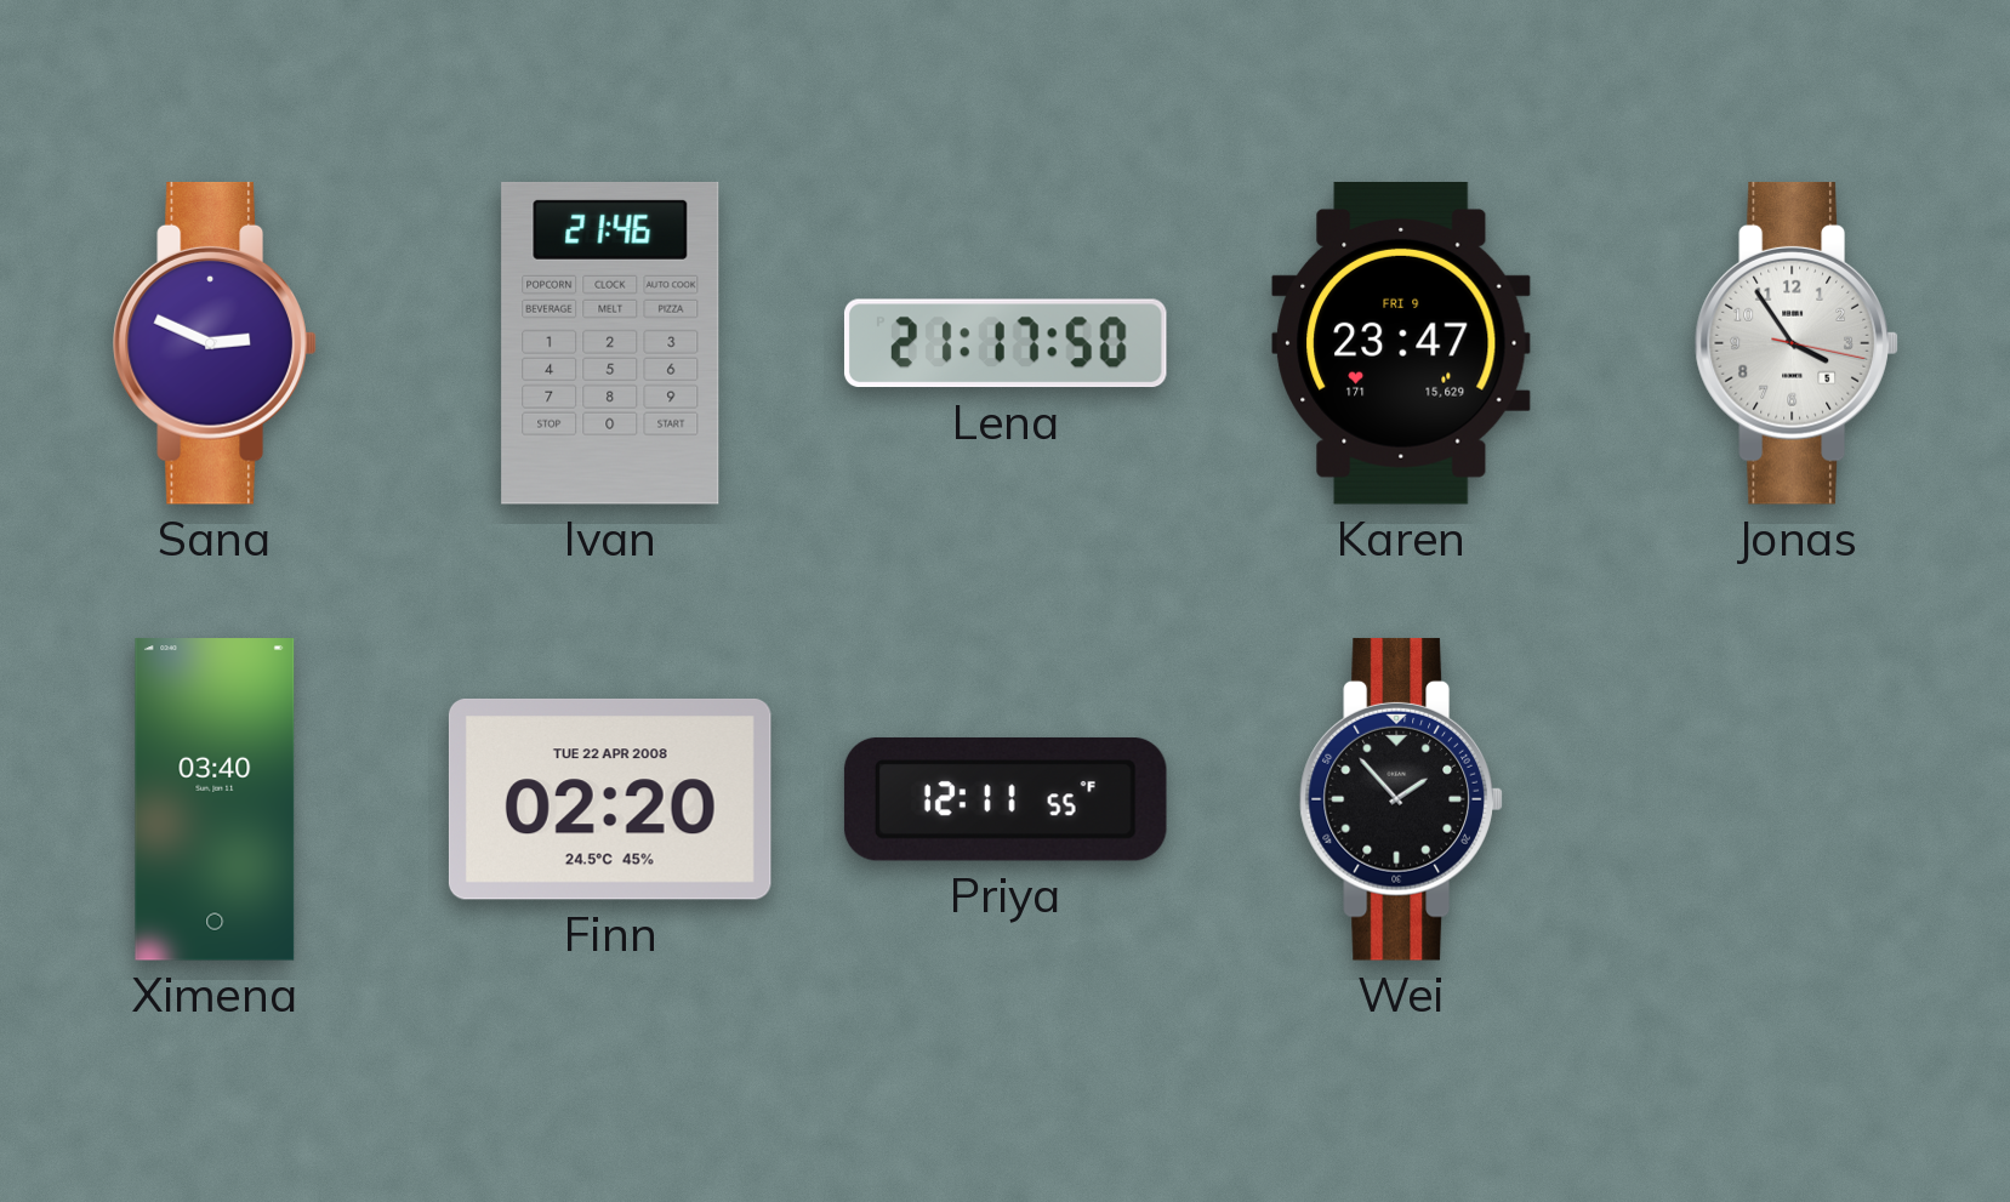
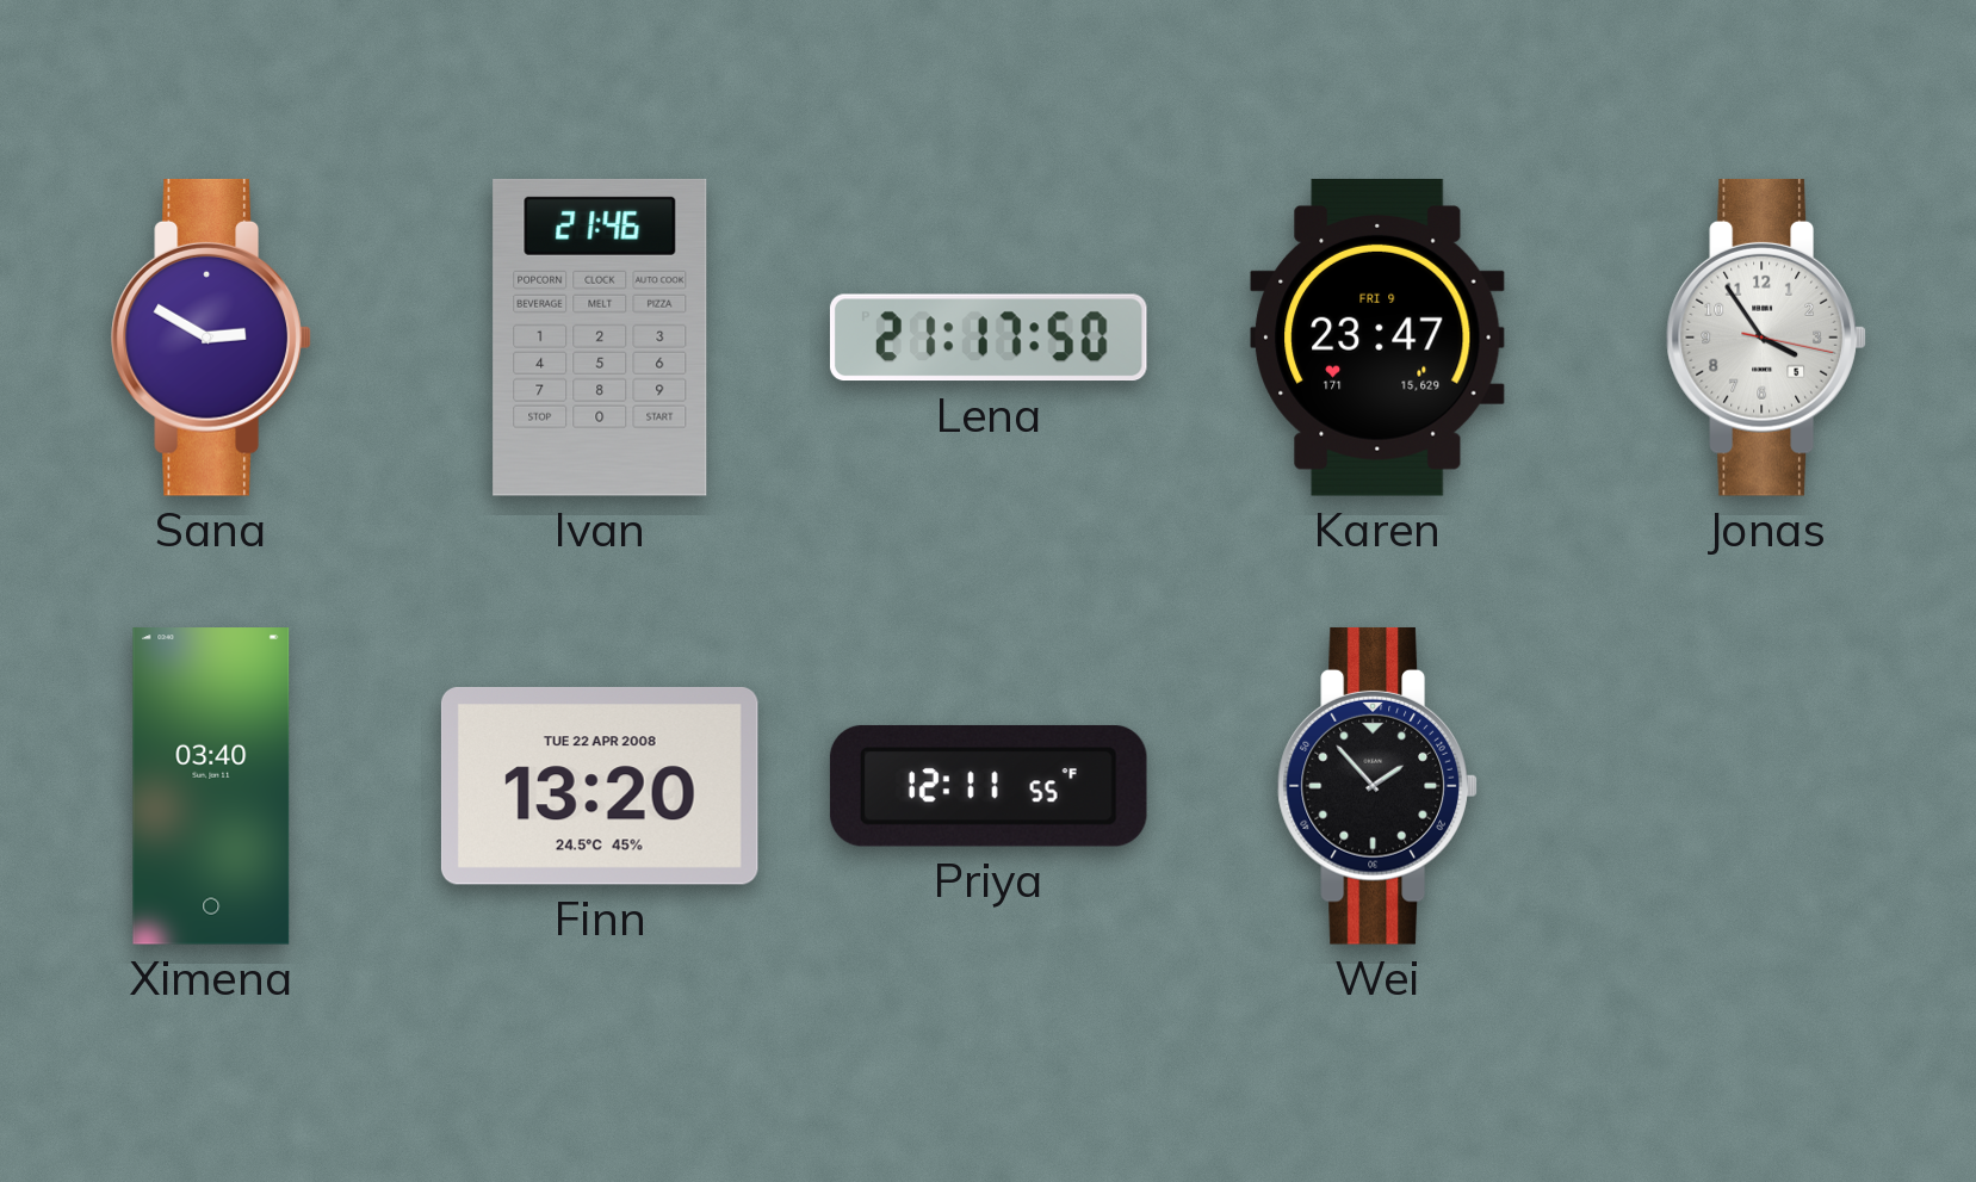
Sana: 2:49 -> 2:50
Finn: 02:20 -> 13:20
